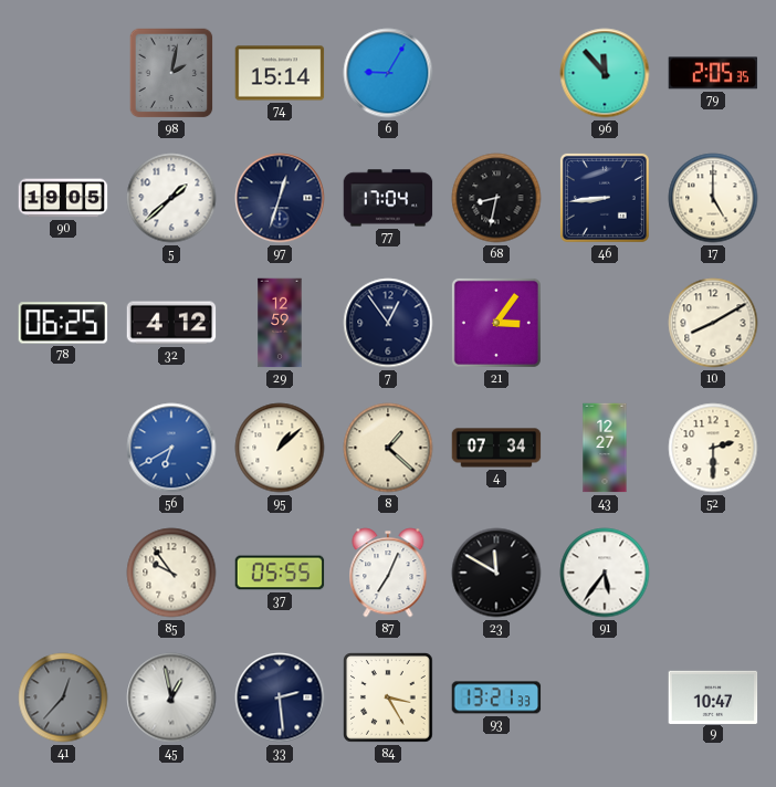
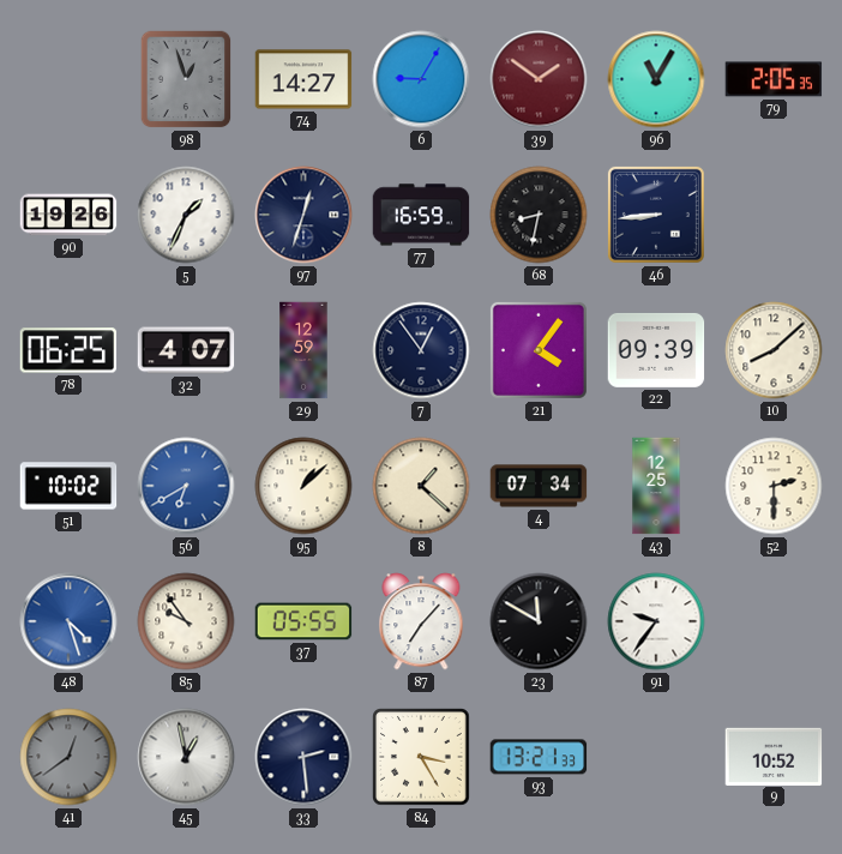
98: 2:02 -> 12:57
74: 15:14 -> 14:27
39: none -> 1:51
96: 11:53 -> 11:05
90: 19:05 -> 19:26
5: 1:38 -> 1:34
77: 17:04 -> 16:59
17: 5:00 -> none
32: 4:12 -> 4:07
21: 3:06 -> 4:06
22: none -> 09:39
10: 8:10 -> 8:08
51: none -> 10:02
43: 12:27 -> 12:25
48: none -> 4:27
87: 7:04 -> 7:07
91: 5:36 -> 9:36
41: 12:37 -> 12:39
9: 10:47 -> 10:52
